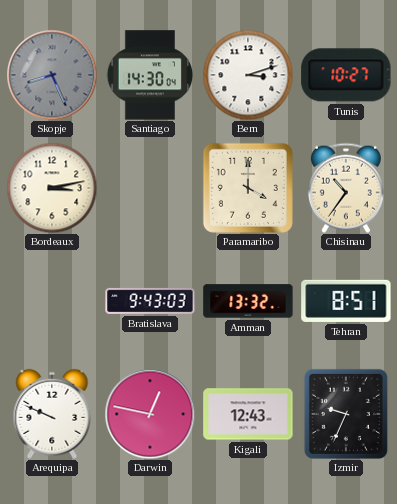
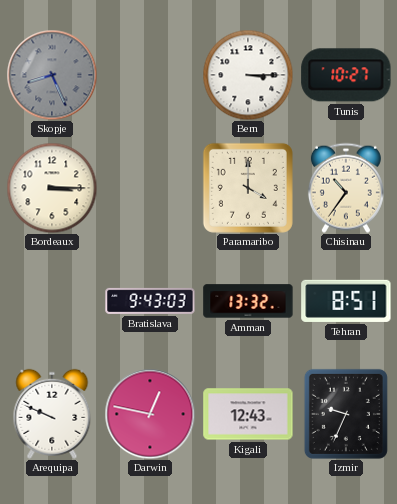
Santiago: 14:30 -> none
Bern: 3:12 -> 3:15
Bordeaux: 3:13 -> 3:15
